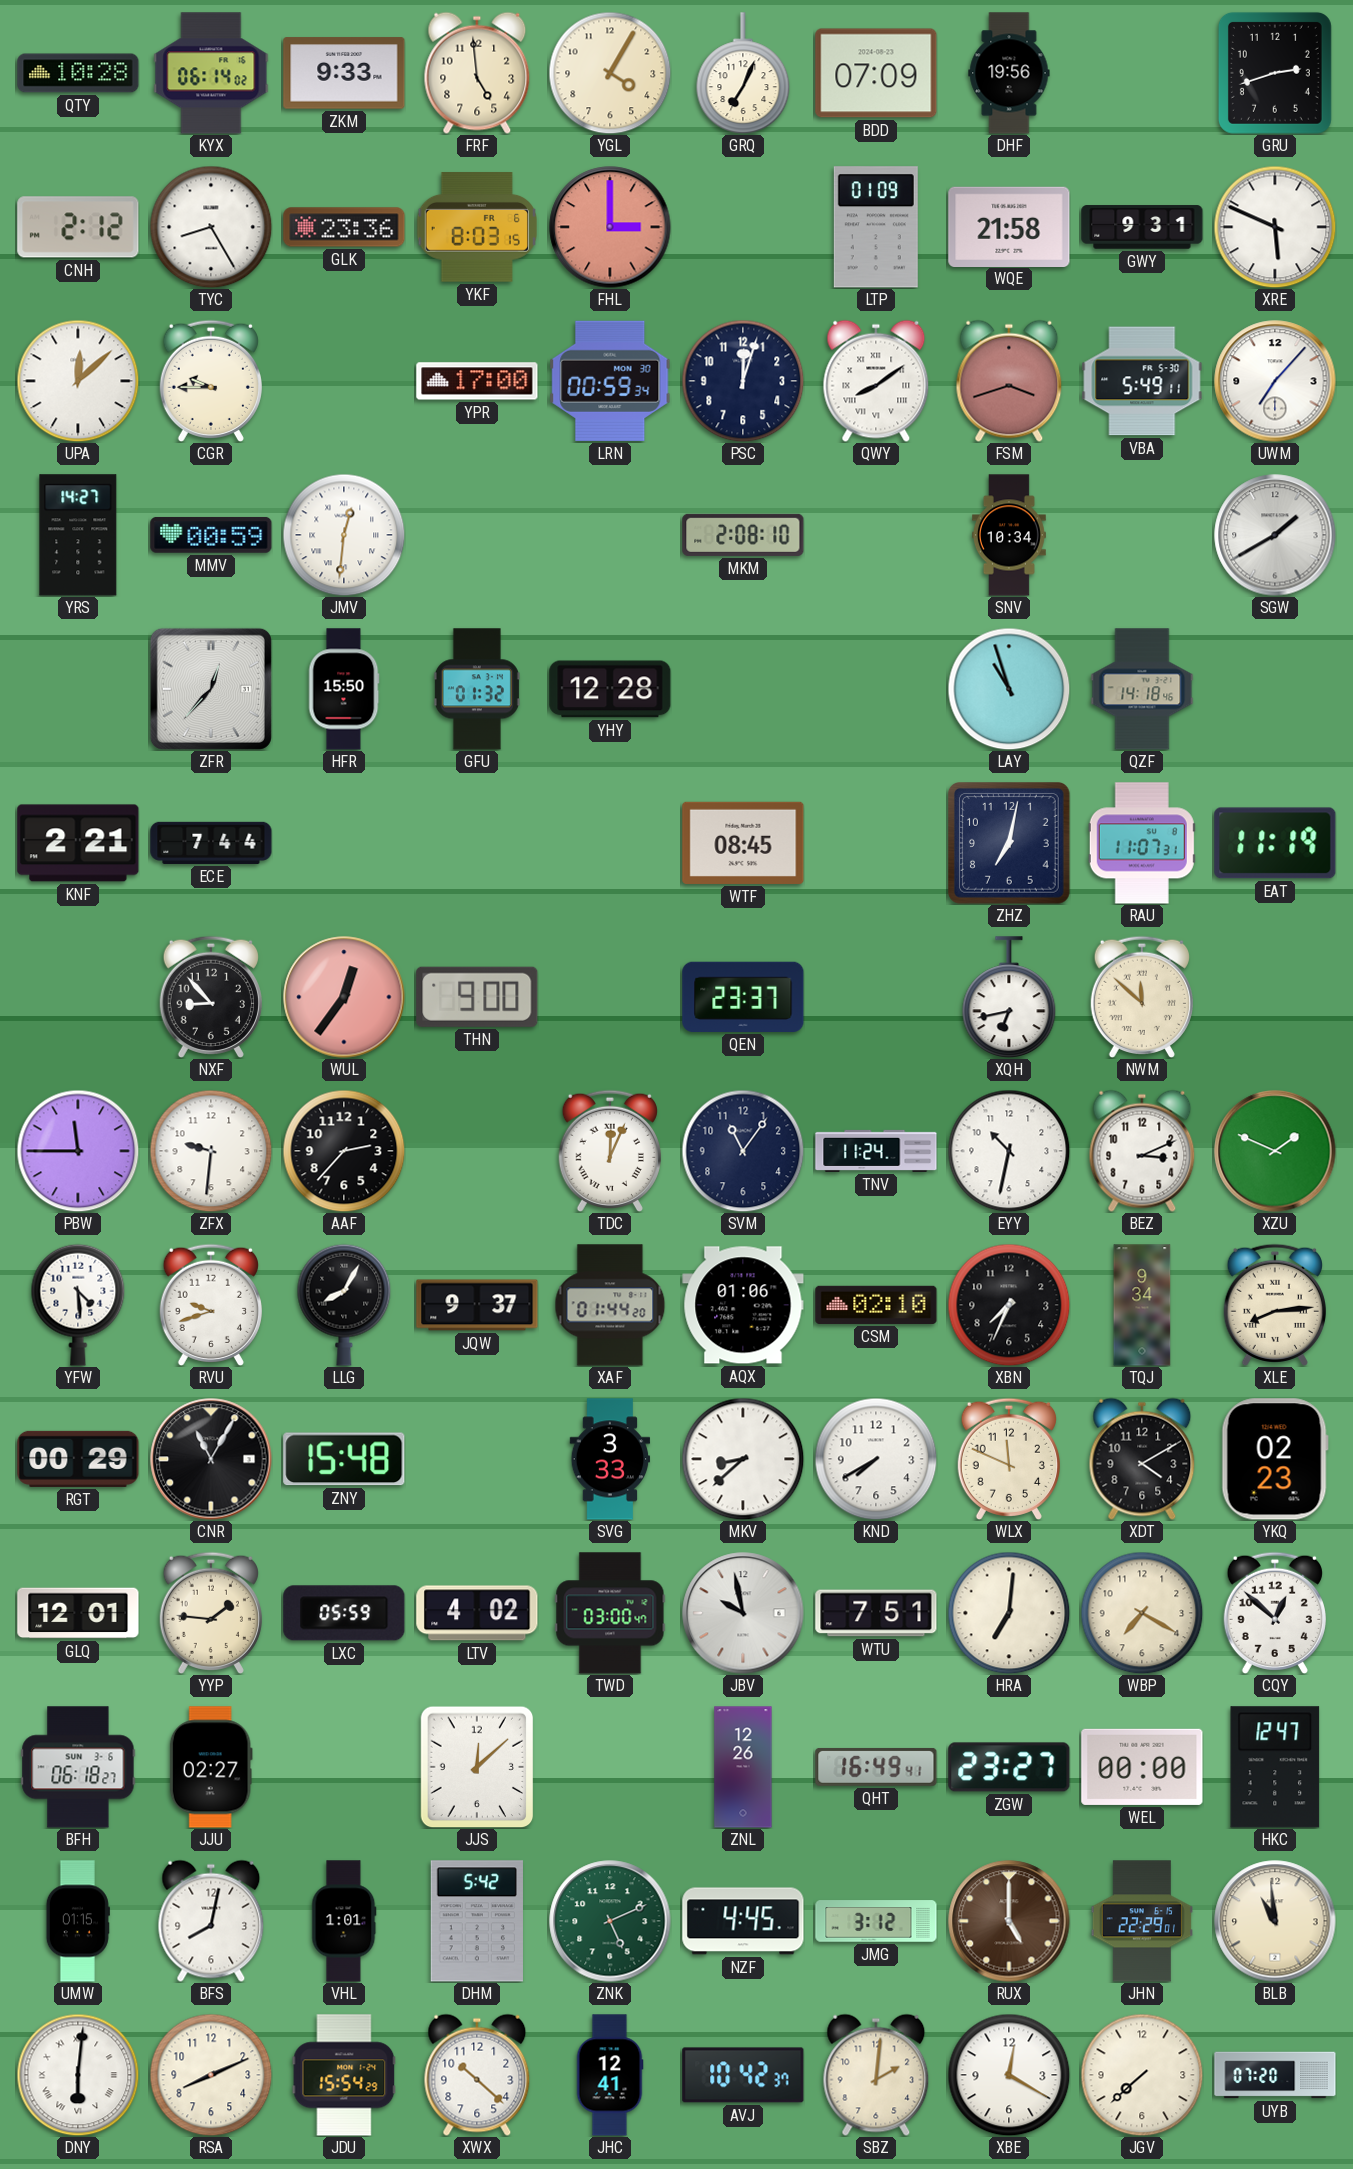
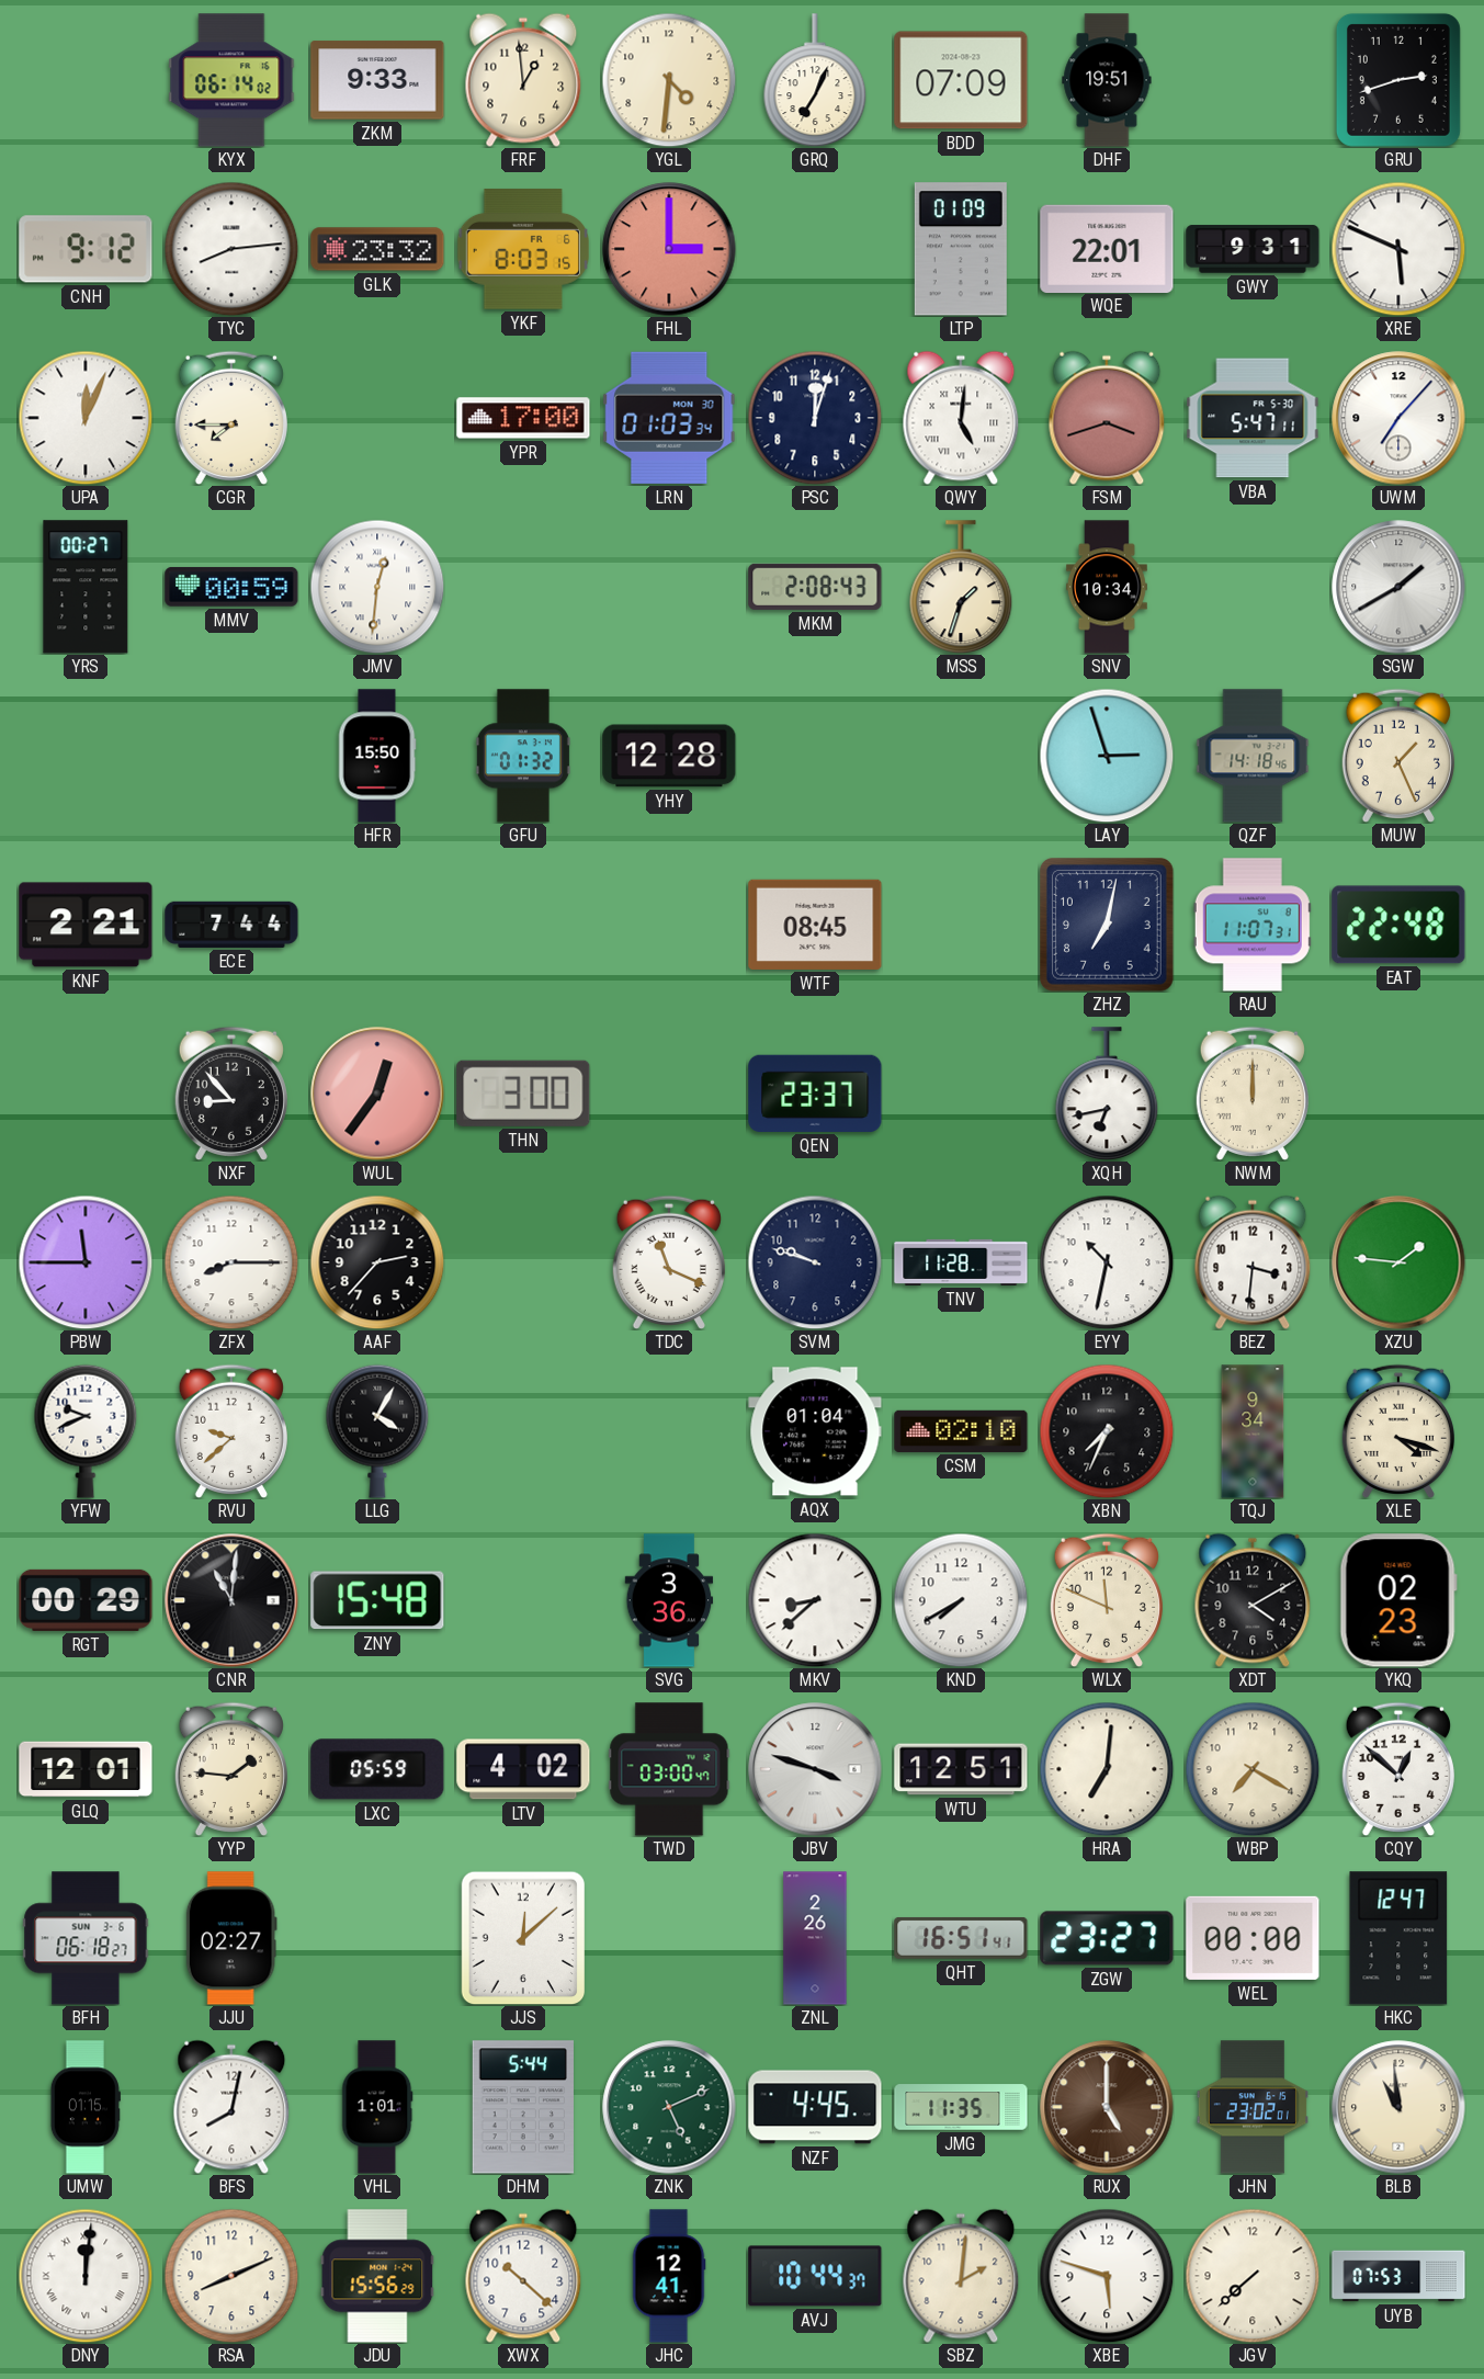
QTY: 10:28 -> none
FRF: 4:59 -> 12:59
YGL: 4:05 -> 4:31
DHF: 19:56 -> 19:51
CNH: 2:12 -> 9:12
TYC: 8:25 -> 8:14
GLK: 23:36 -> 23:32
WQE: 21:58 -> 22:01
UPA: 12:08 -> 12:04
CGR: 9:45 -> 7:45
LRN: 00:59 -> 01:03
QWY: 8:09 -> 5:01
VBA: 5:49 -> 5:47
YRS: 14:27 -> 00:27
MKM: 2:08:10 -> 2:08:43
MSS: none -> 1:33
ZFR: 12:37 -> none
LAY: 10:57 -> 2:57
MUW: none -> 1:26
EAT: 11:19 -> 22:48
THN: 9:00 -> 3:00
NWM: 11:52 -> 12:00
ZFX: 9:31 -> 8:15
TDC: 12:04 -> 11:19
SVM: 11:06 -> 9:48
TNV: 11:24 -> 11:28
BEZ: 3:11 -> 3:31
XZU: 1:49 -> 1:46
YFW: 4:29 -> 9:41
RVU: 9:42 -> 9:38
LLG: 8:05 -> 4:05
JQW: 9:37 -> none
XAF: 01:44 -> none
AQX: 01:06 -> 01:04
XLE: 8:14 -> 4:18
CNR: 11:05 -> 11:01
SVG: 3:33 -> 3:36
JBV: 9:58 -> 3:48
WTU: 7:51 -> 12:51
ZNL: 12:26 -> 2:26
QHT: 16:49 -> 16:51
DHM: 5:42 -> 5:44
JMG: 3:12 -> 11:35
JHN: 22:29 -> 23:02
DNY: 6:01 -> 12:01
JDU: 15:54 -> 15:56
AVJ: 10:42 -> 10:44
XBE: 12:20 -> 5:48
UYB: 07:20 -> 07:53
